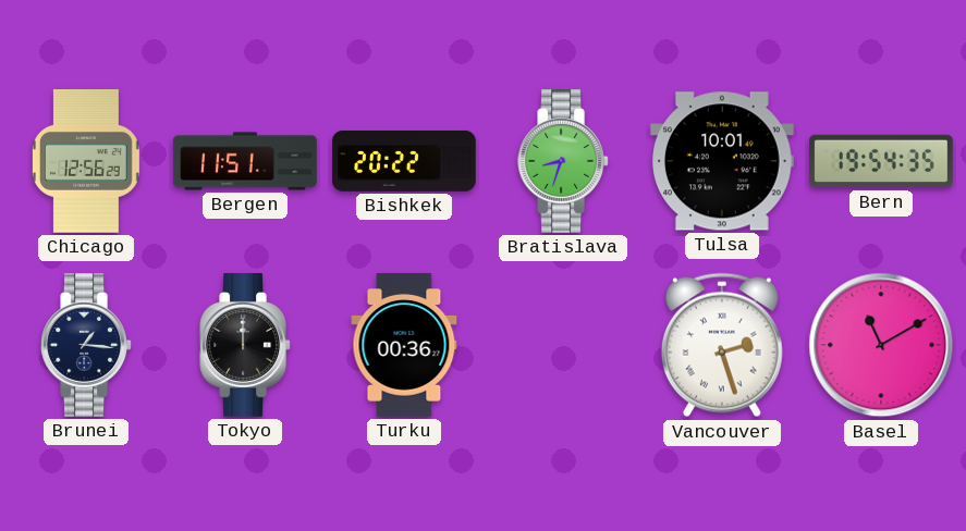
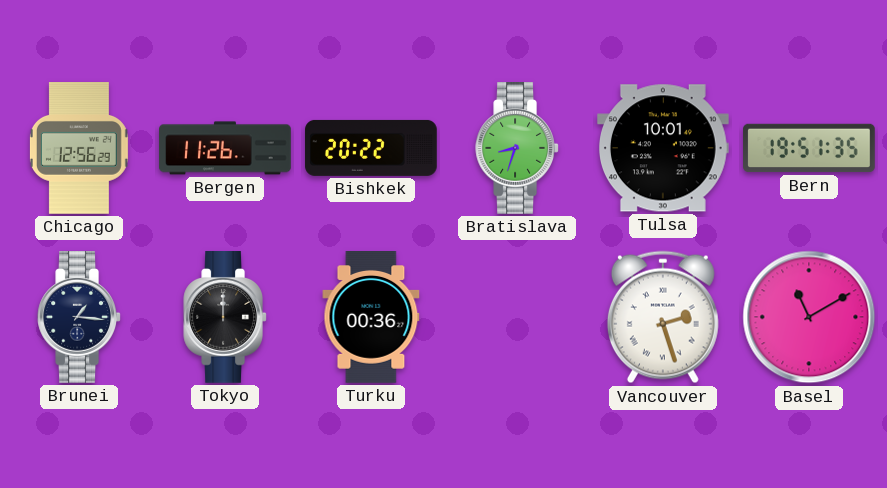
Bergen: 11:51 -> 11:26
Bern: 19:54 -> 19:51
